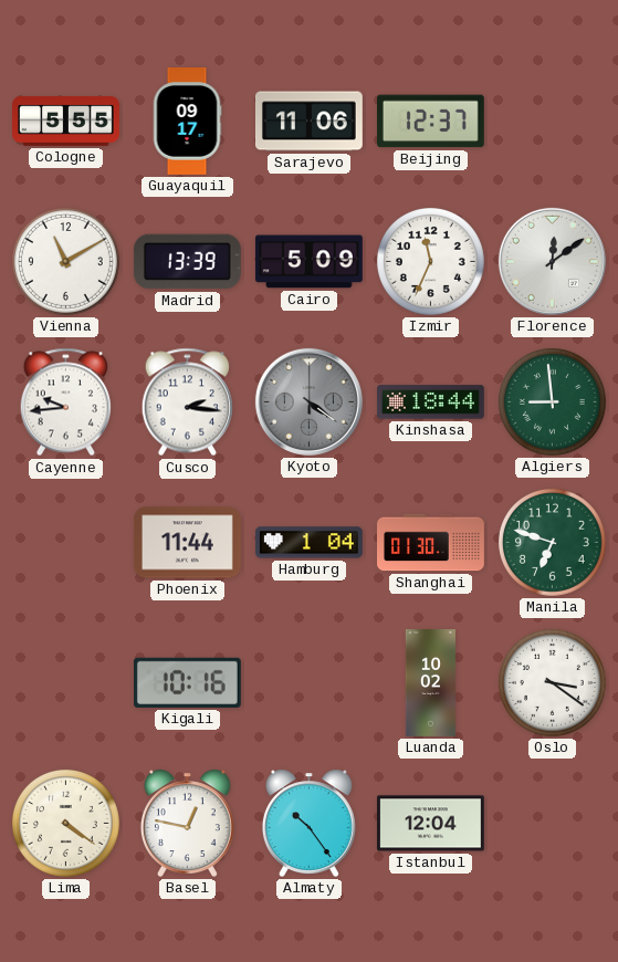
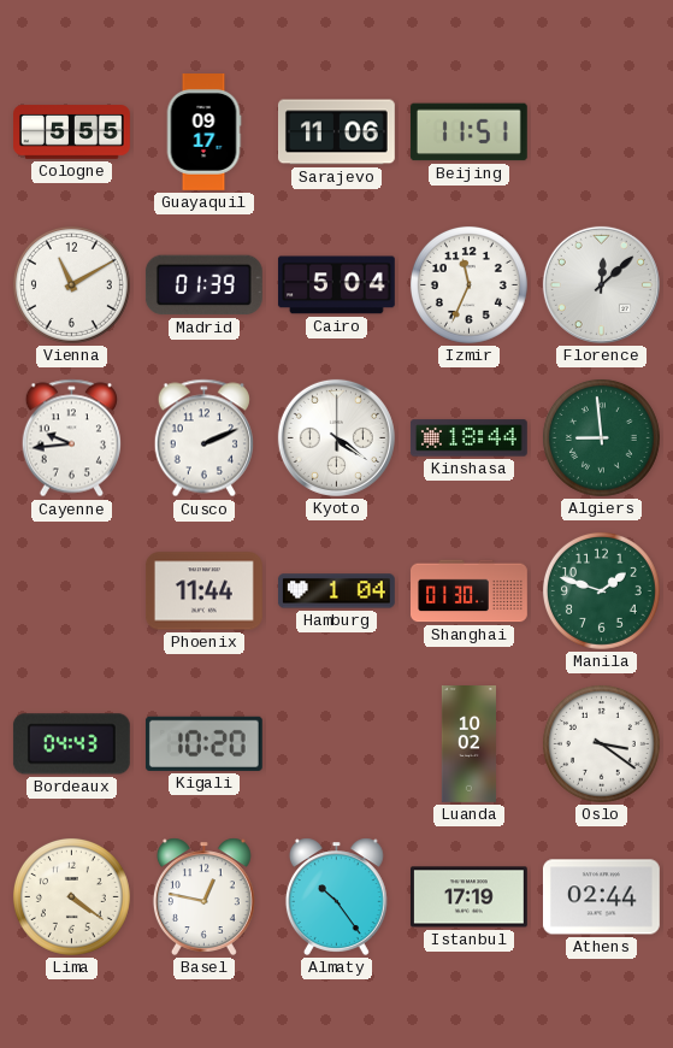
Beijing: 12:37 -> 11:51
Madrid: 13:39 -> 01:39
Cairo: 5:09 -> 5:04
Florence: 12:09 -> 12:08
Cusco: 2:16 -> 2:11
Kyoto dial: grey -> white
Manila: 6:48 -> 1:48
Bordeaux: none -> 04:43
Kigali: 10:16 -> 10:20
Istanbul: 12:04 -> 17:19
Athens: none -> 02:44
